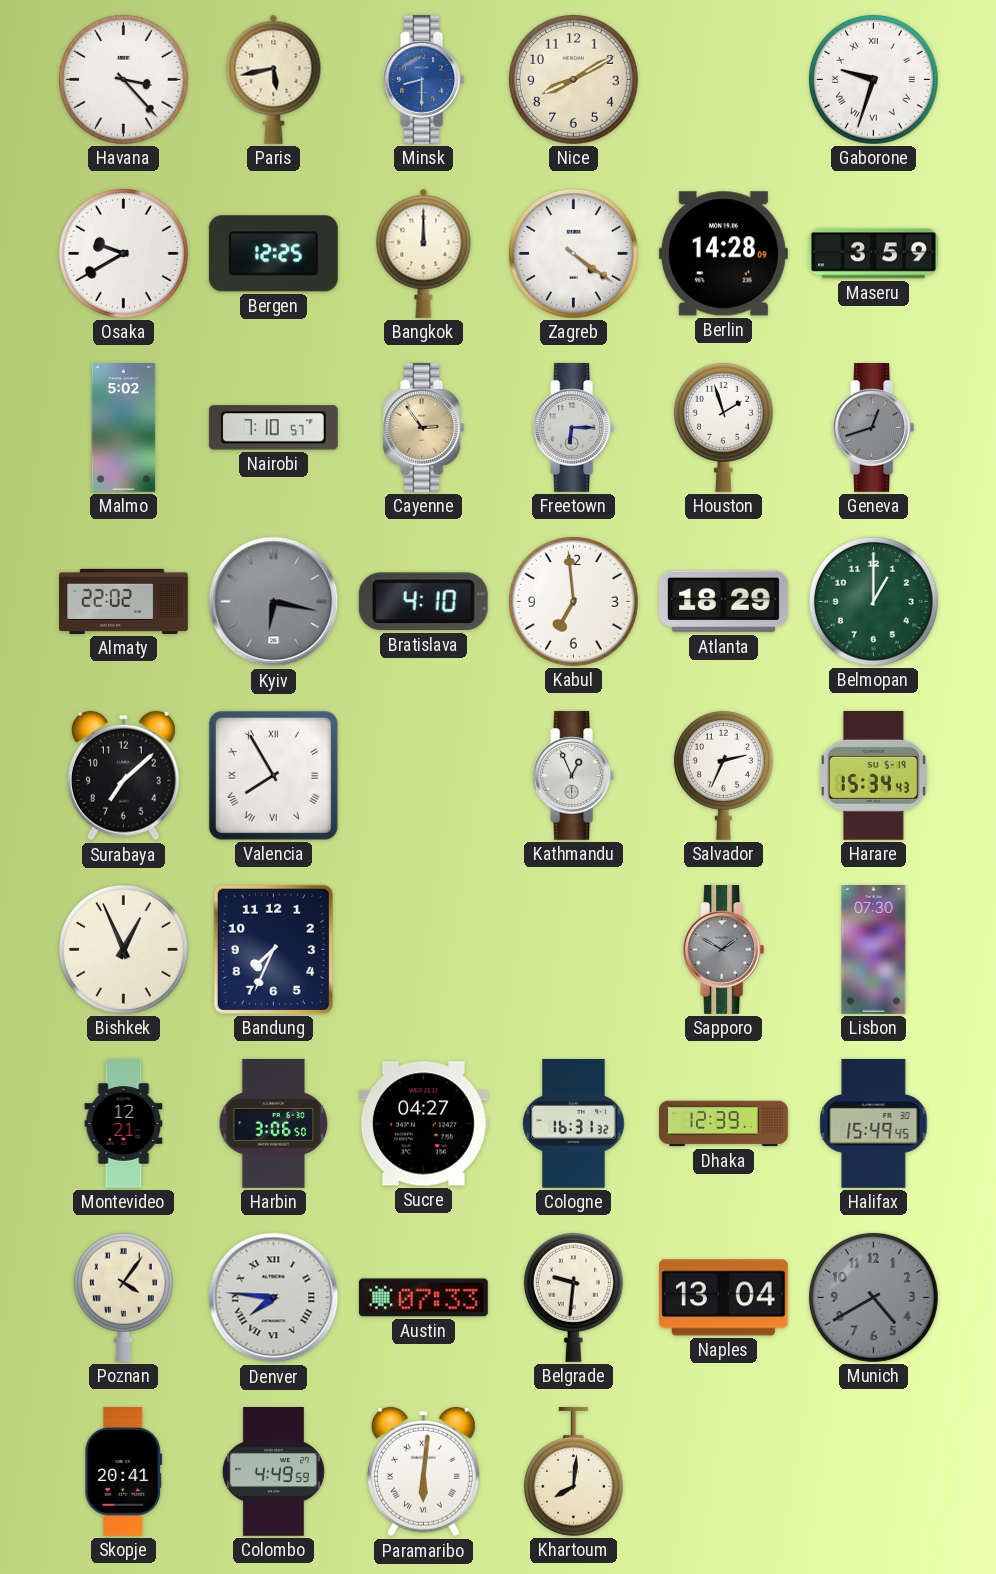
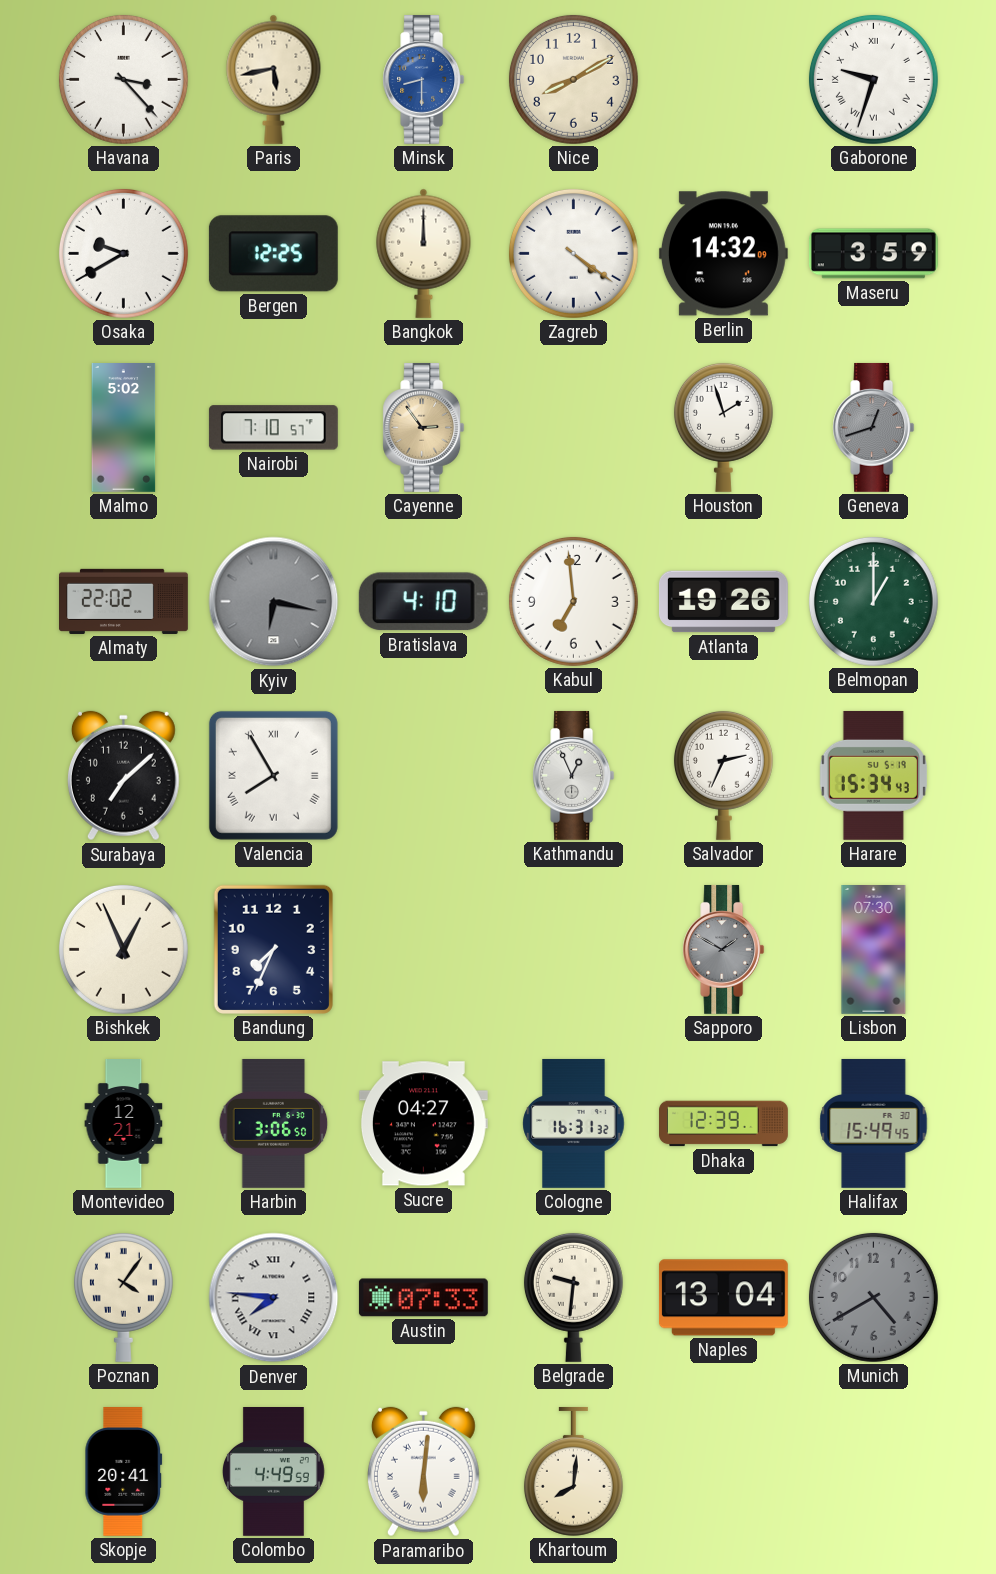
Berlin: 14:28 -> 14:32
Freetown: 6:15 -> none
Atlanta: 18:29 -> 19:26
